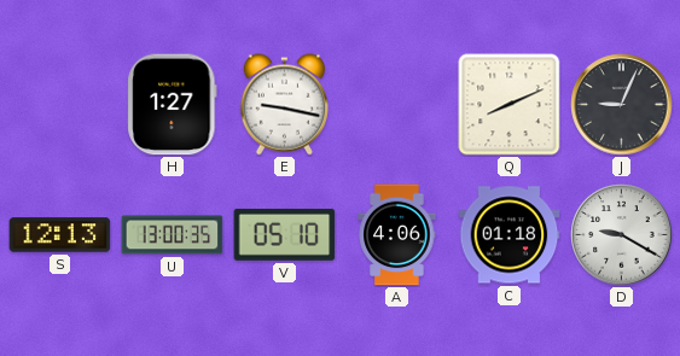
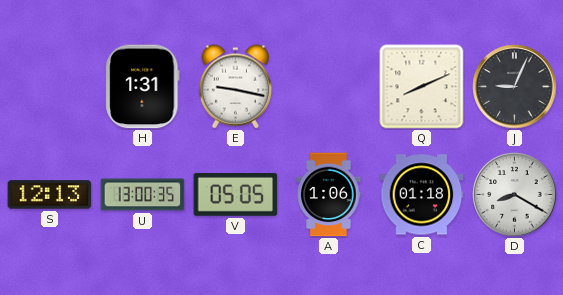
H: 1:27 -> 1:31
V: 05:10 -> 05:05
A: 4:06 -> 1:06
D: 9:20 -> 8:20
